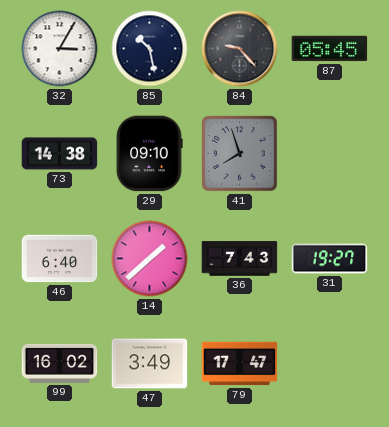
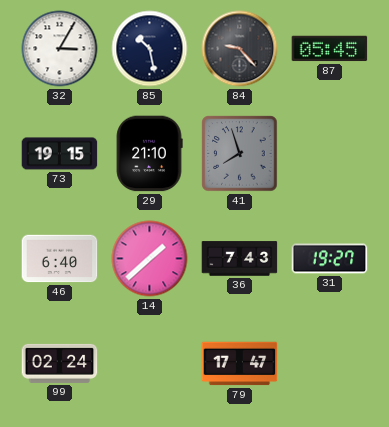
73: 14:38 -> 19:15
29: 09:10 -> 21:10
99: 16:02 -> 02:24
47: 3:49 -> none
